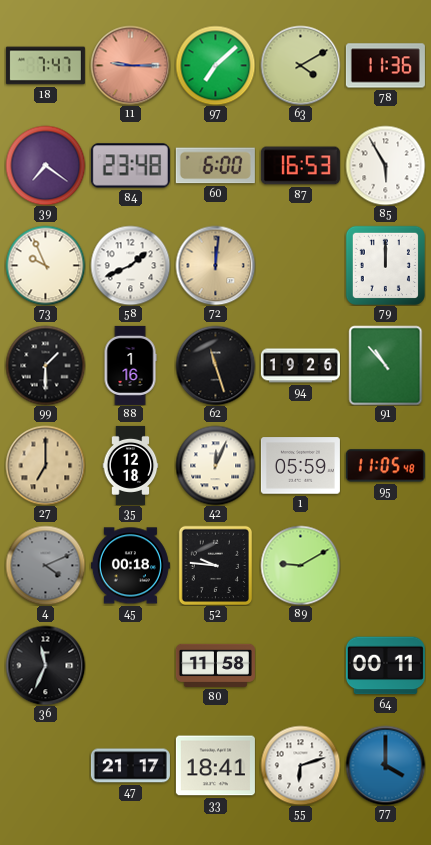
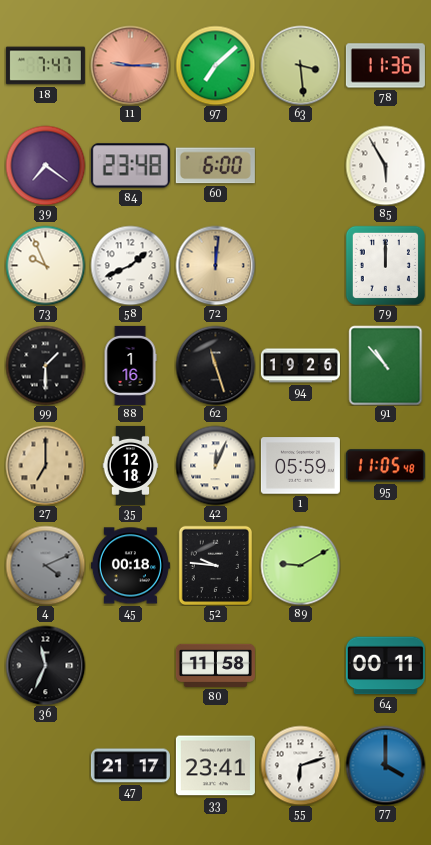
63: 4:10 -> 3:29
87: 16:53 -> none
33: 18:41 -> 23:41
